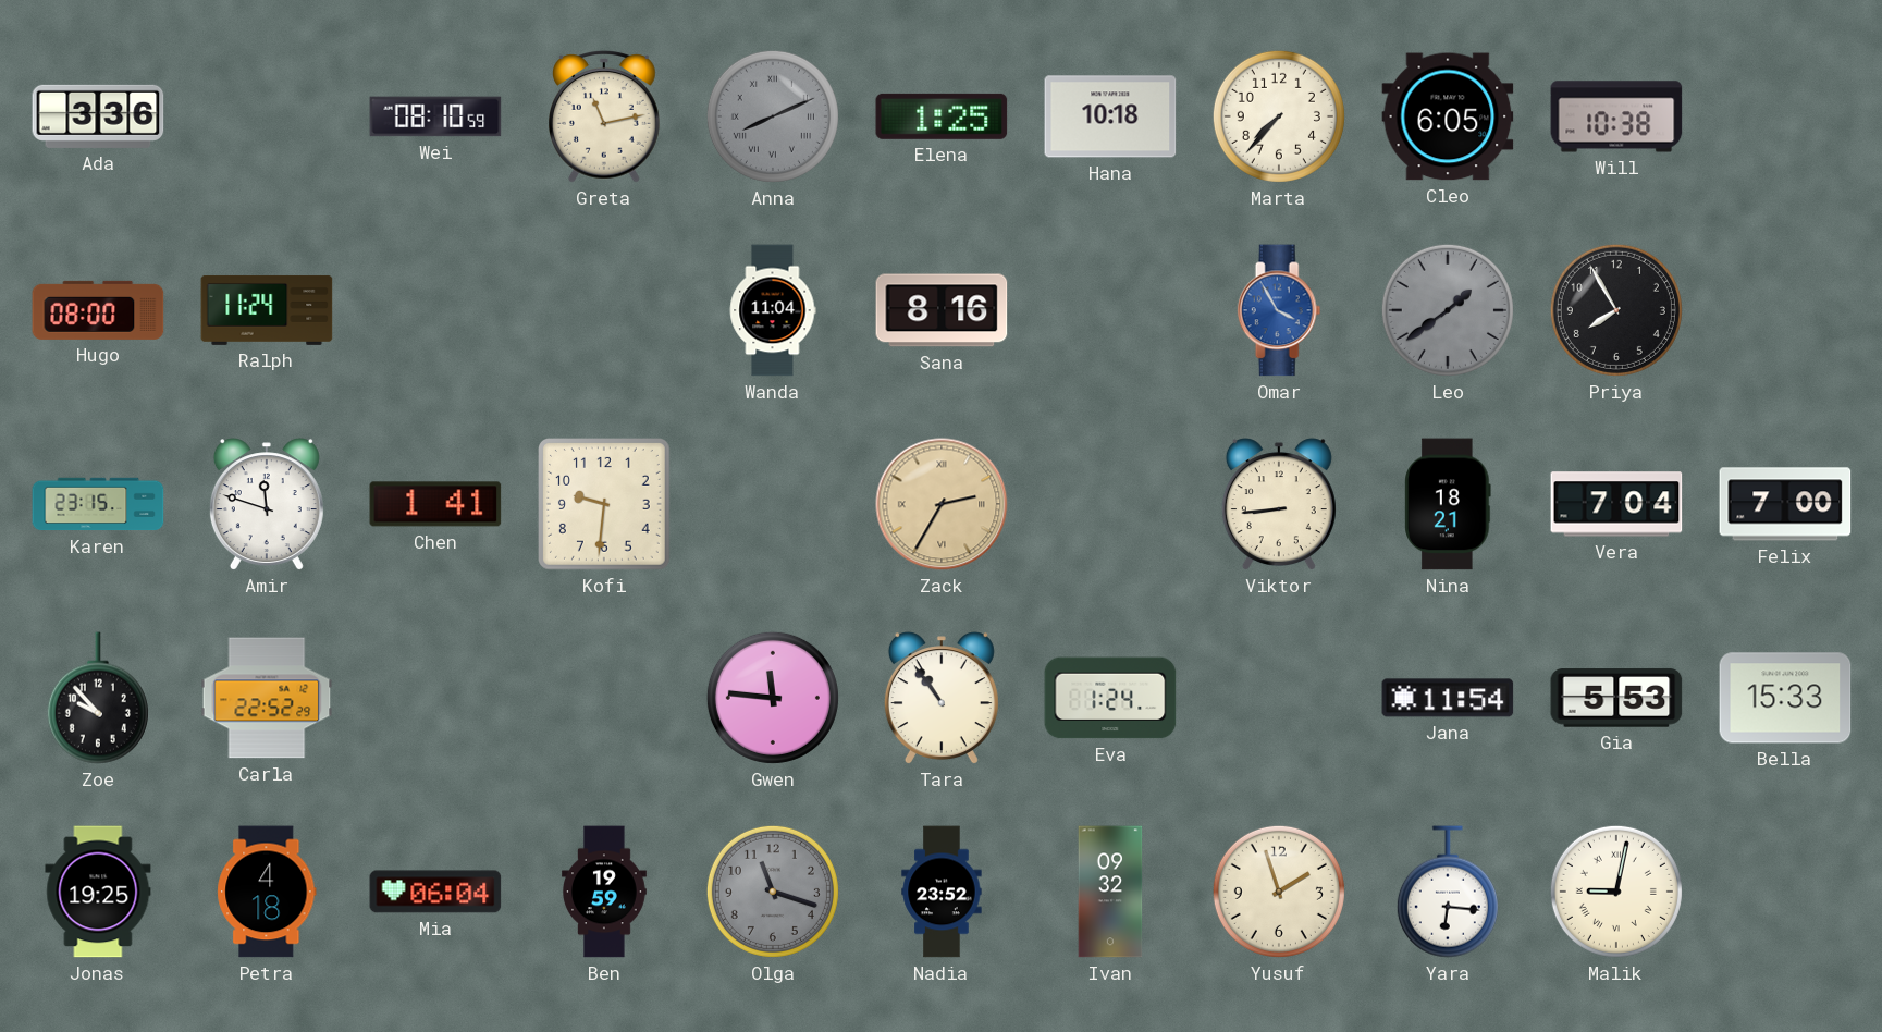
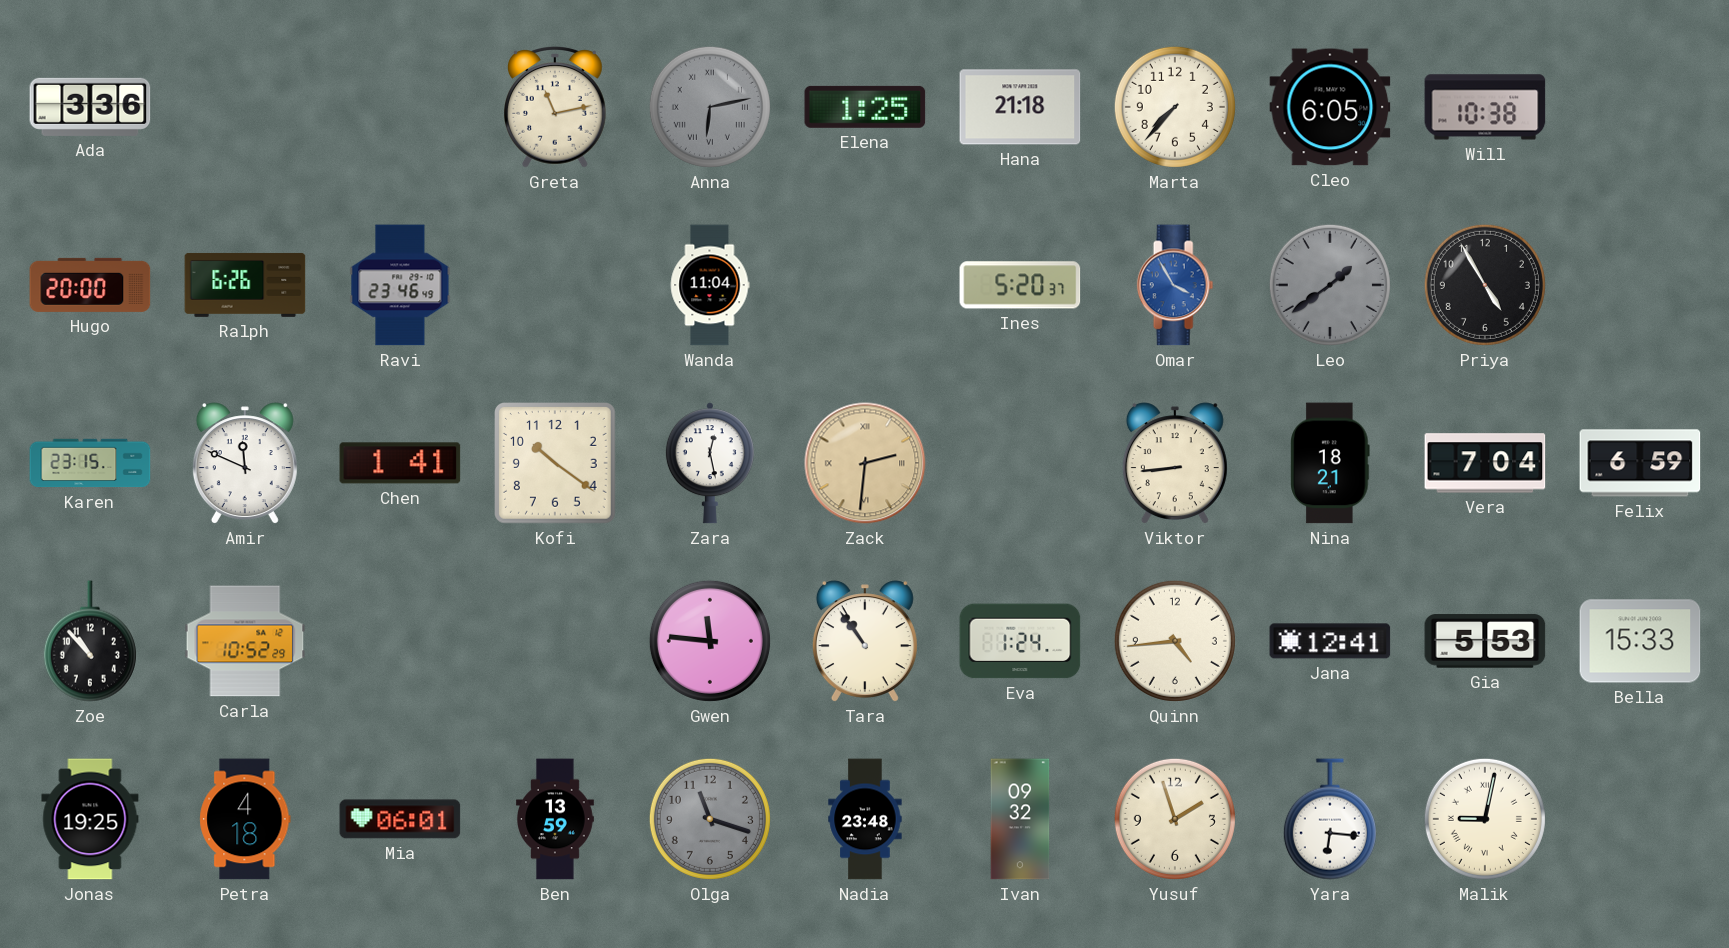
Wei: 08:10 -> none
Anna: 8:11 -> 6:13
Hana: 10:18 -> 21:18
Hugo: 08:00 -> 20:00
Ralph: 11:24 -> 6:26
Ravi: none -> 23:46
Sana: 8:16 -> none
Ines: none -> 5:20
Priya: 7:55 -> 4:55
Amir: 11:48 -> 11:49
Kofi: 9:31 -> 10:21
Zara: none -> 12:28
Zack: 2:35 -> 2:31
Felix: 7:00 -> 6:59
Zoe: 9:53 -> 10:53
Carla: 22:52 -> 10:52
Quinn: none -> 4:44
Jana: 11:54 -> 12:41
Mia: 06:04 -> 06:01
Ben: 19:59 -> 13:59
Nadia: 23:52 -> 23:48
